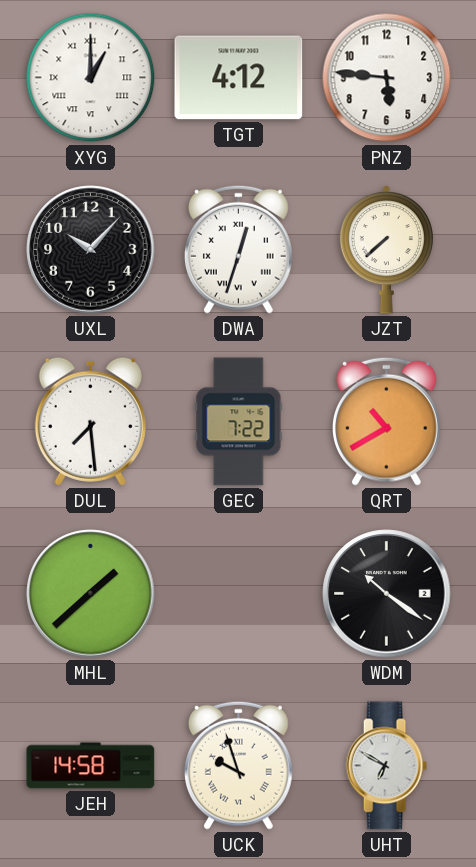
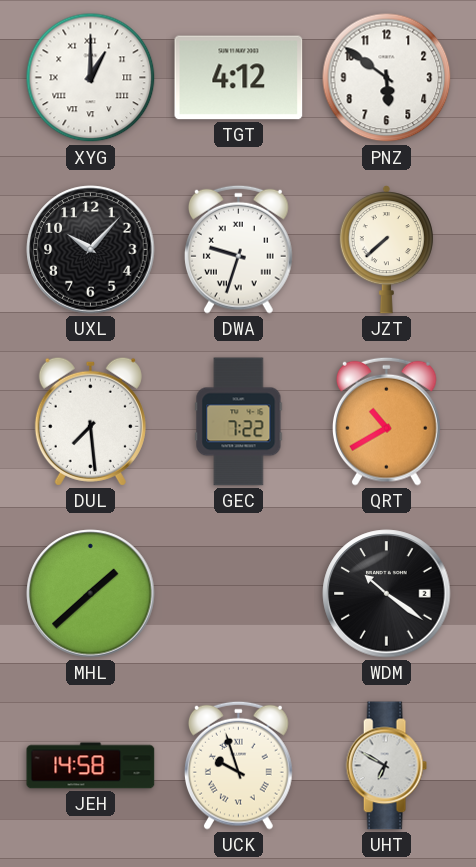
PNZ: 5:46 -> 5:51
DWA: 12:33 -> 9:33
